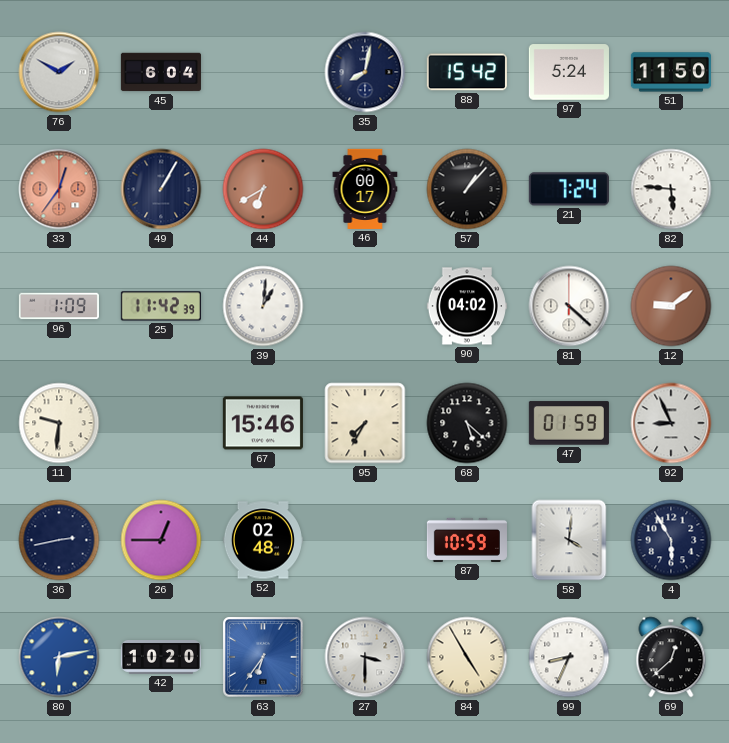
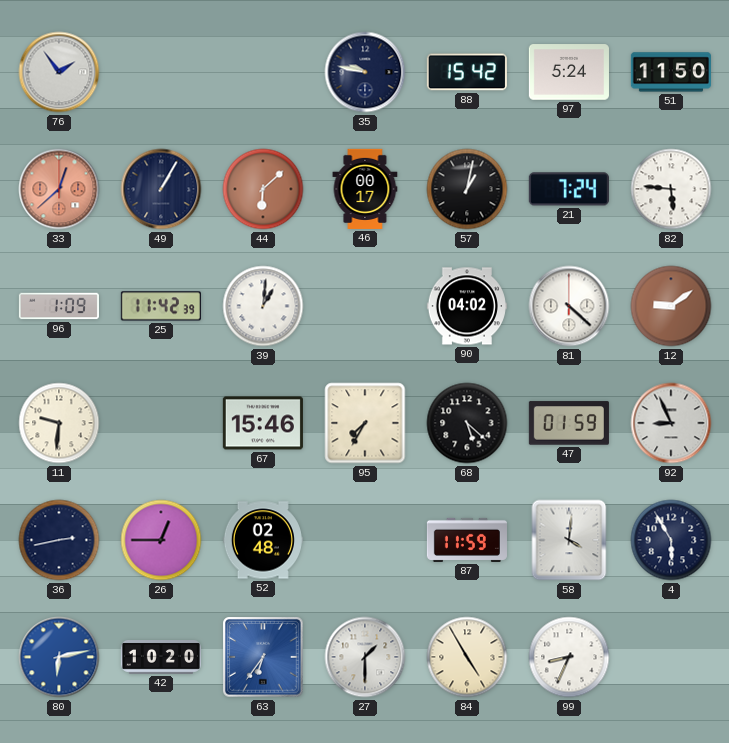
76: 1:50 -> 1:54
45: 6:04 -> none
35: 8:02 -> 9:47
33: 12:36 -> 12:38
44: 6:40 -> 6:08
57: 1:07 -> 1:02
87: 10:59 -> 11:59
27: 3:30 -> 1:30
69: 12:38 -> none
